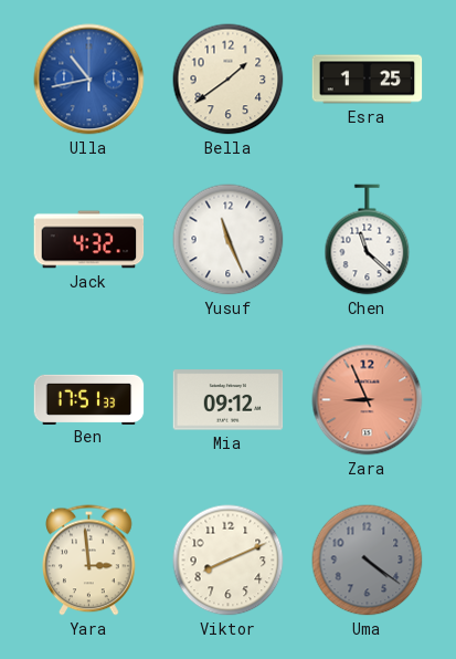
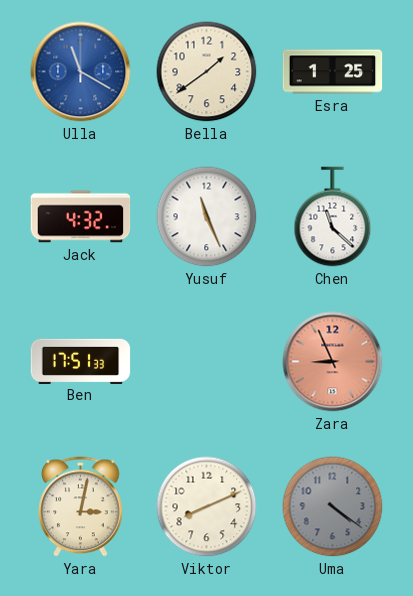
Ulla: 10:43 -> 11:20
Mia: 09:12 -> none
Yara: 2:59 -> 3:02
